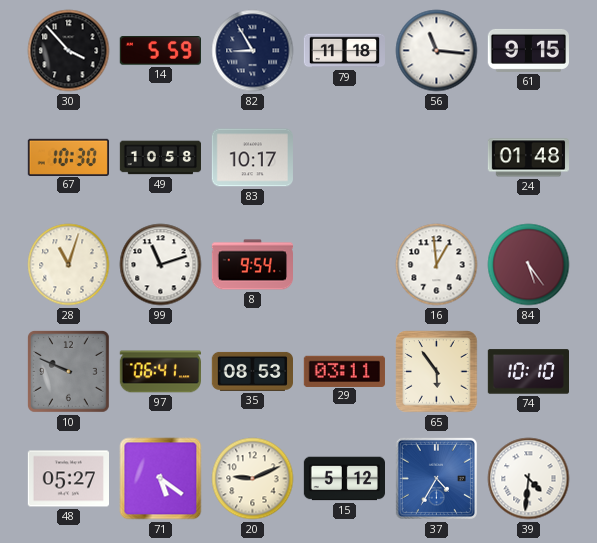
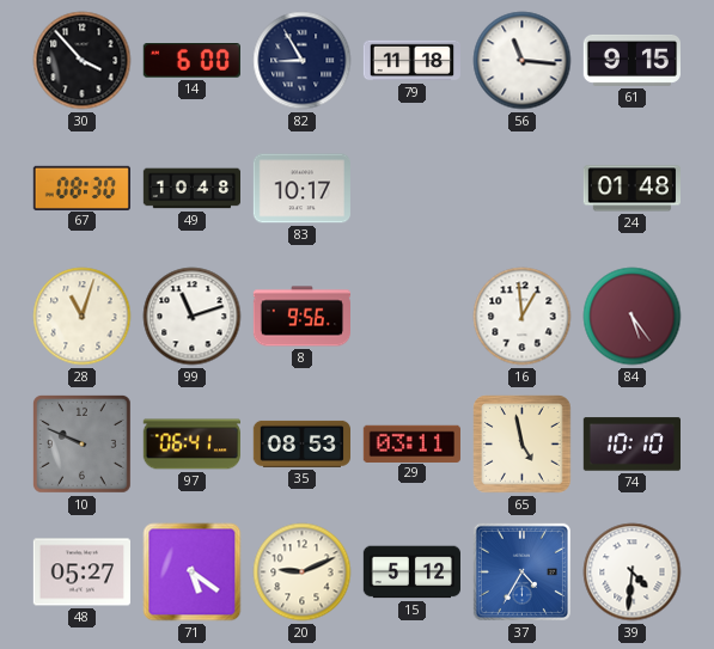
14: 5:59 -> 6:00
67: 10:30 -> 08:30
49: 10:58 -> 10:48
8: 9:54 -> 9:56
65: 5:54 -> 4:58
